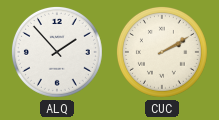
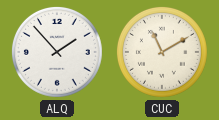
CUC: 2:10 -> 11:10
